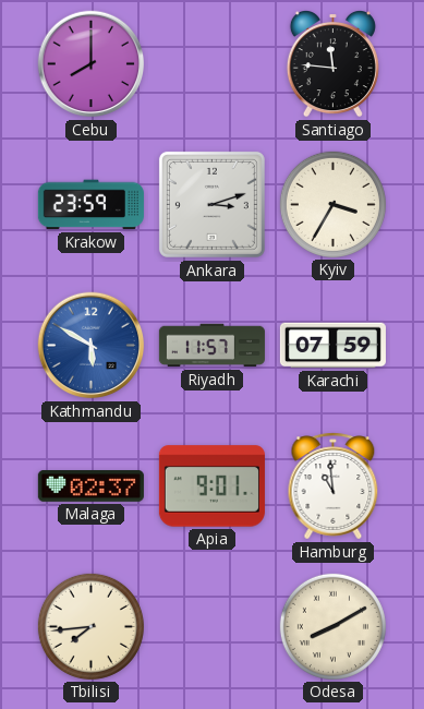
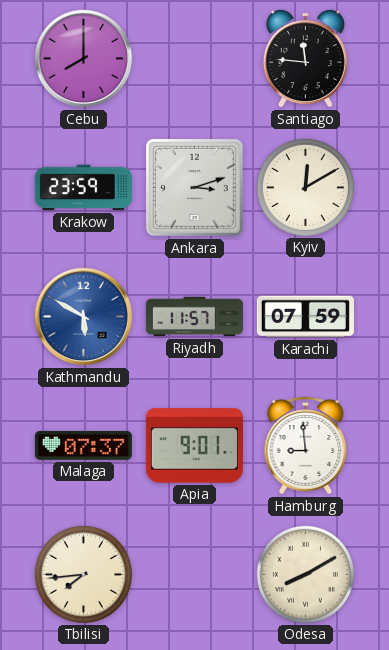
Kyiv: 3:35 -> 12:10
Malaga: 02:37 -> 07:37
Hamburg: 10:59 -> 8:59
